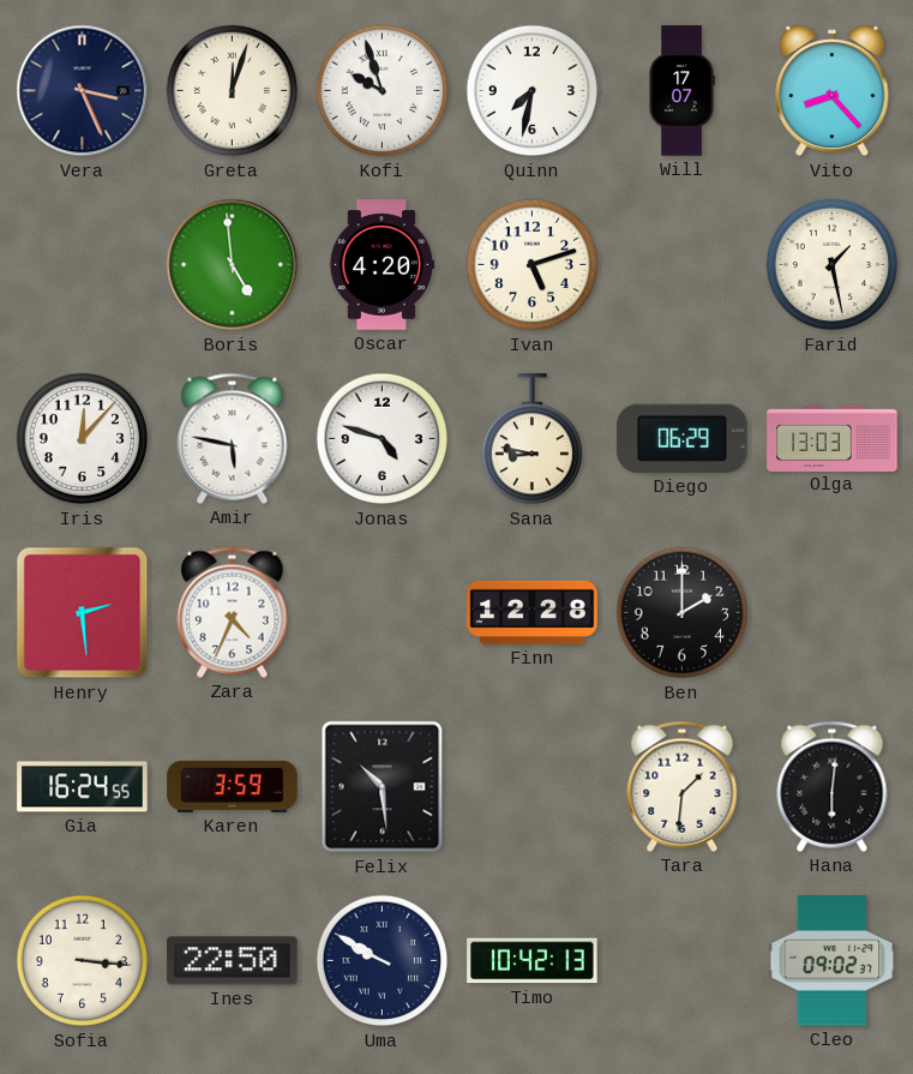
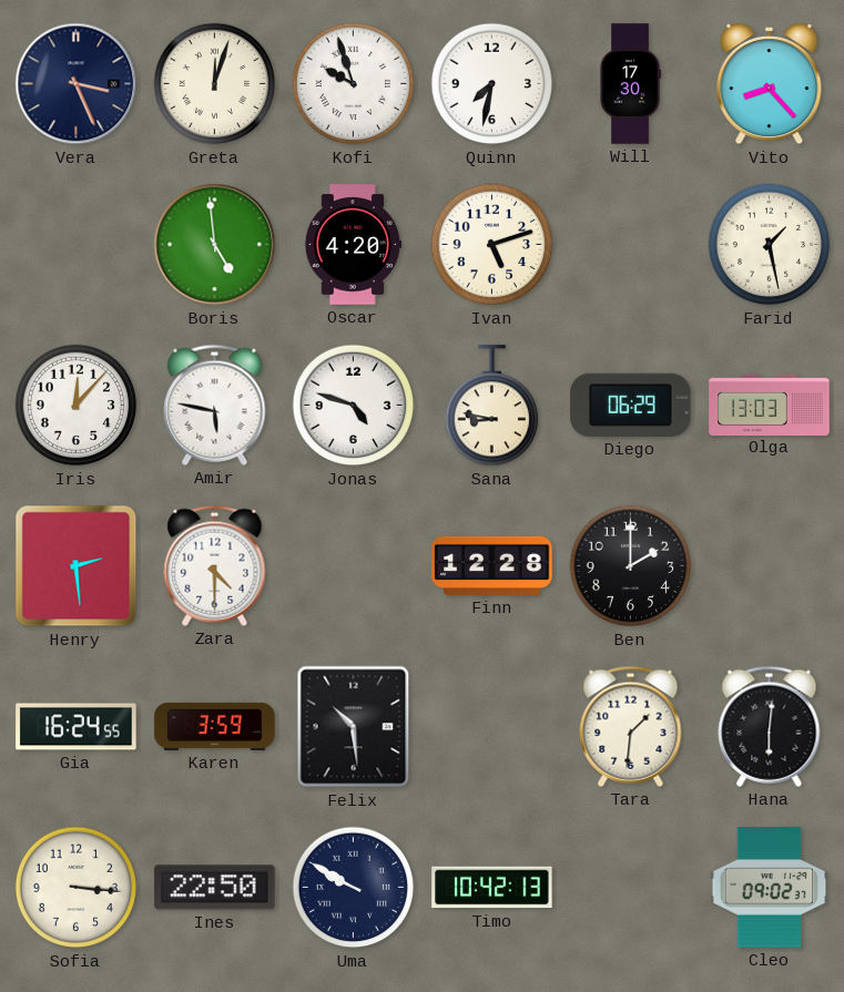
Will: 17:07 -> 17:30
Zara: 4:34 -> 4:30
